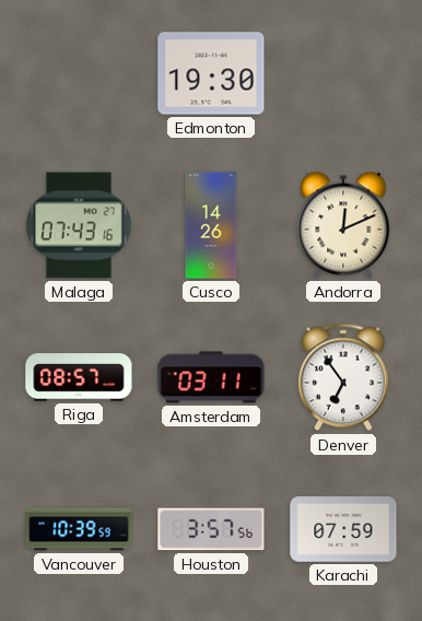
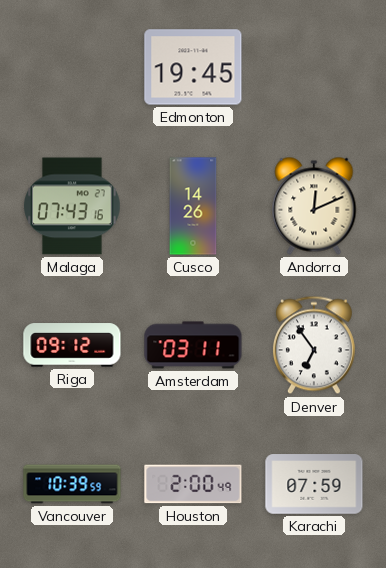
Edmonton: 19:30 -> 19:45
Riga: 08:57 -> 09:12
Houston: 3:57 -> 2:00
